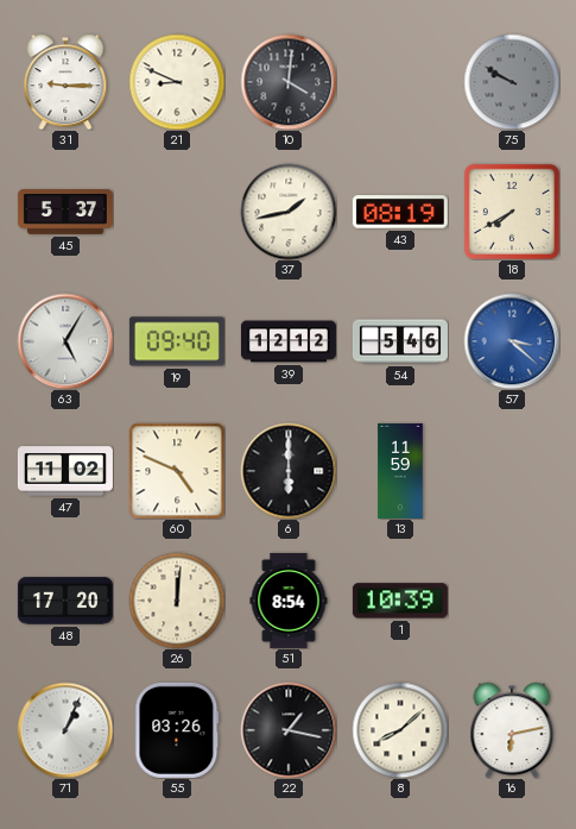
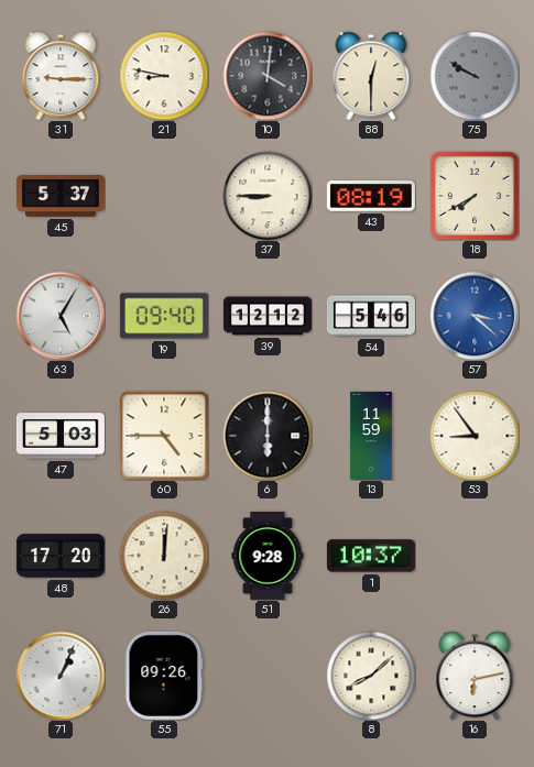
21: 8:49 -> 8:47
88: none -> 12:30
37: 1:43 -> 8:45
47: 11:02 -> 5:03
60: 4:49 -> 4:45
53: none -> 8:54
51: 8:54 -> 9:28
1: 10:39 -> 10:37
55: 03:26 -> 09:26
22: 1:17 -> none
